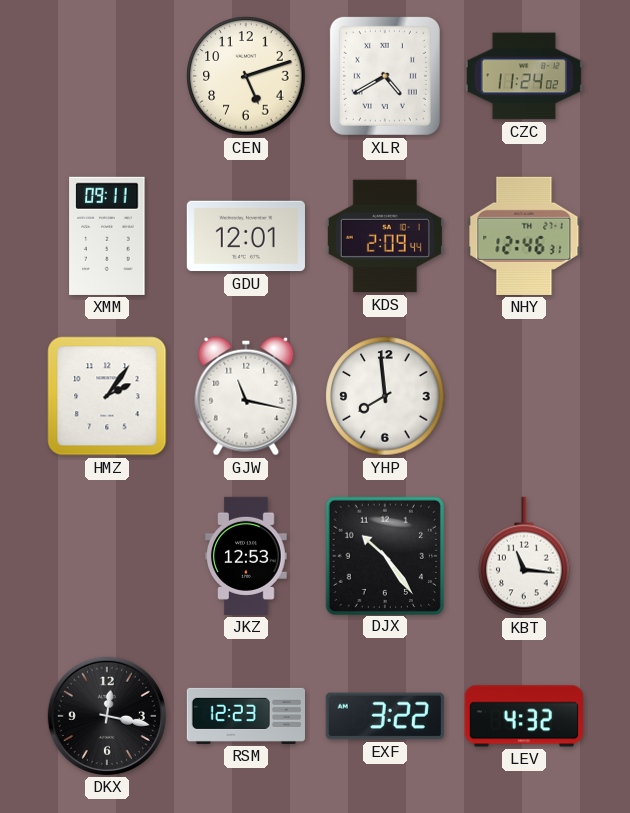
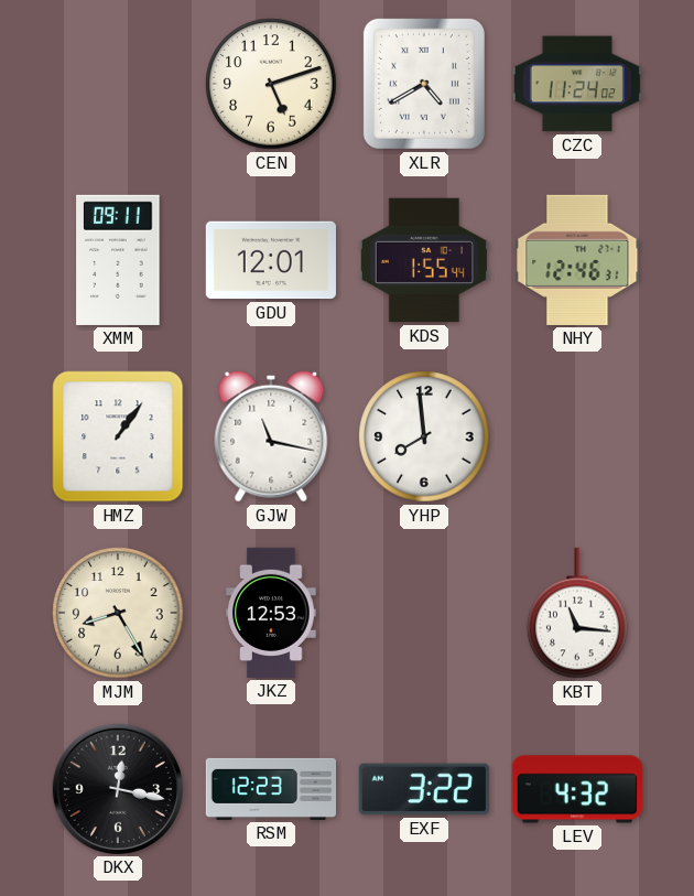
KDS: 2:09 -> 1:55
HMZ: 2:06 -> 1:06
MJM: none -> 8:25
DJX: 10:24 -> none
